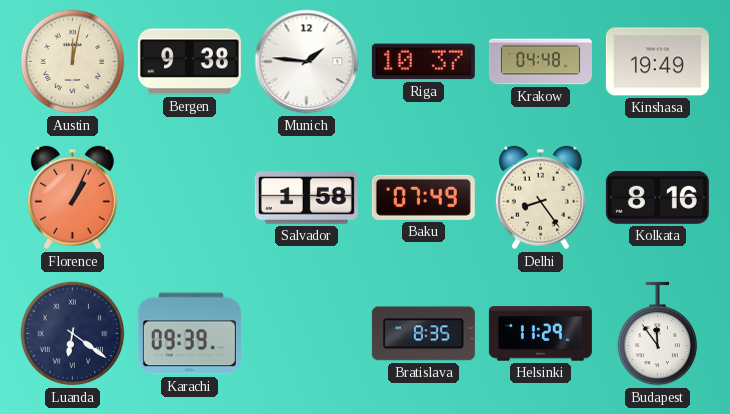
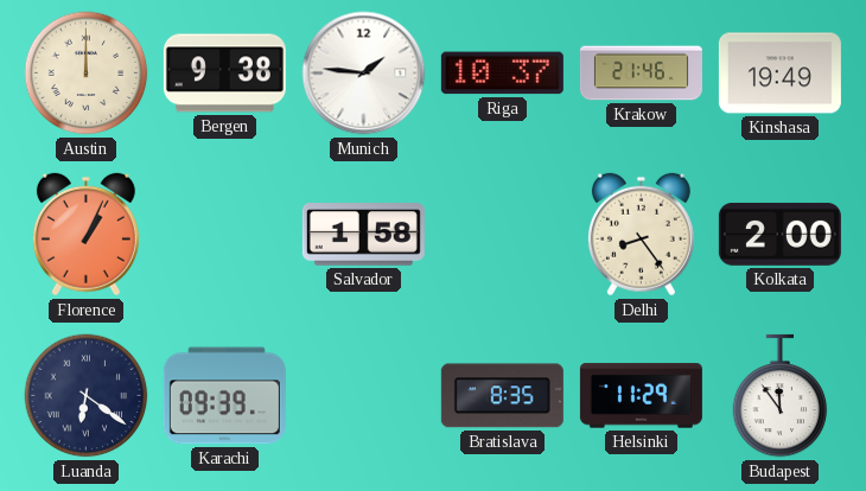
Austin: 12:02 -> 12:00
Krakow: 04:48 -> 21:46
Baku: 07:49 -> none
Kolkata: 8:16 -> 2:00
